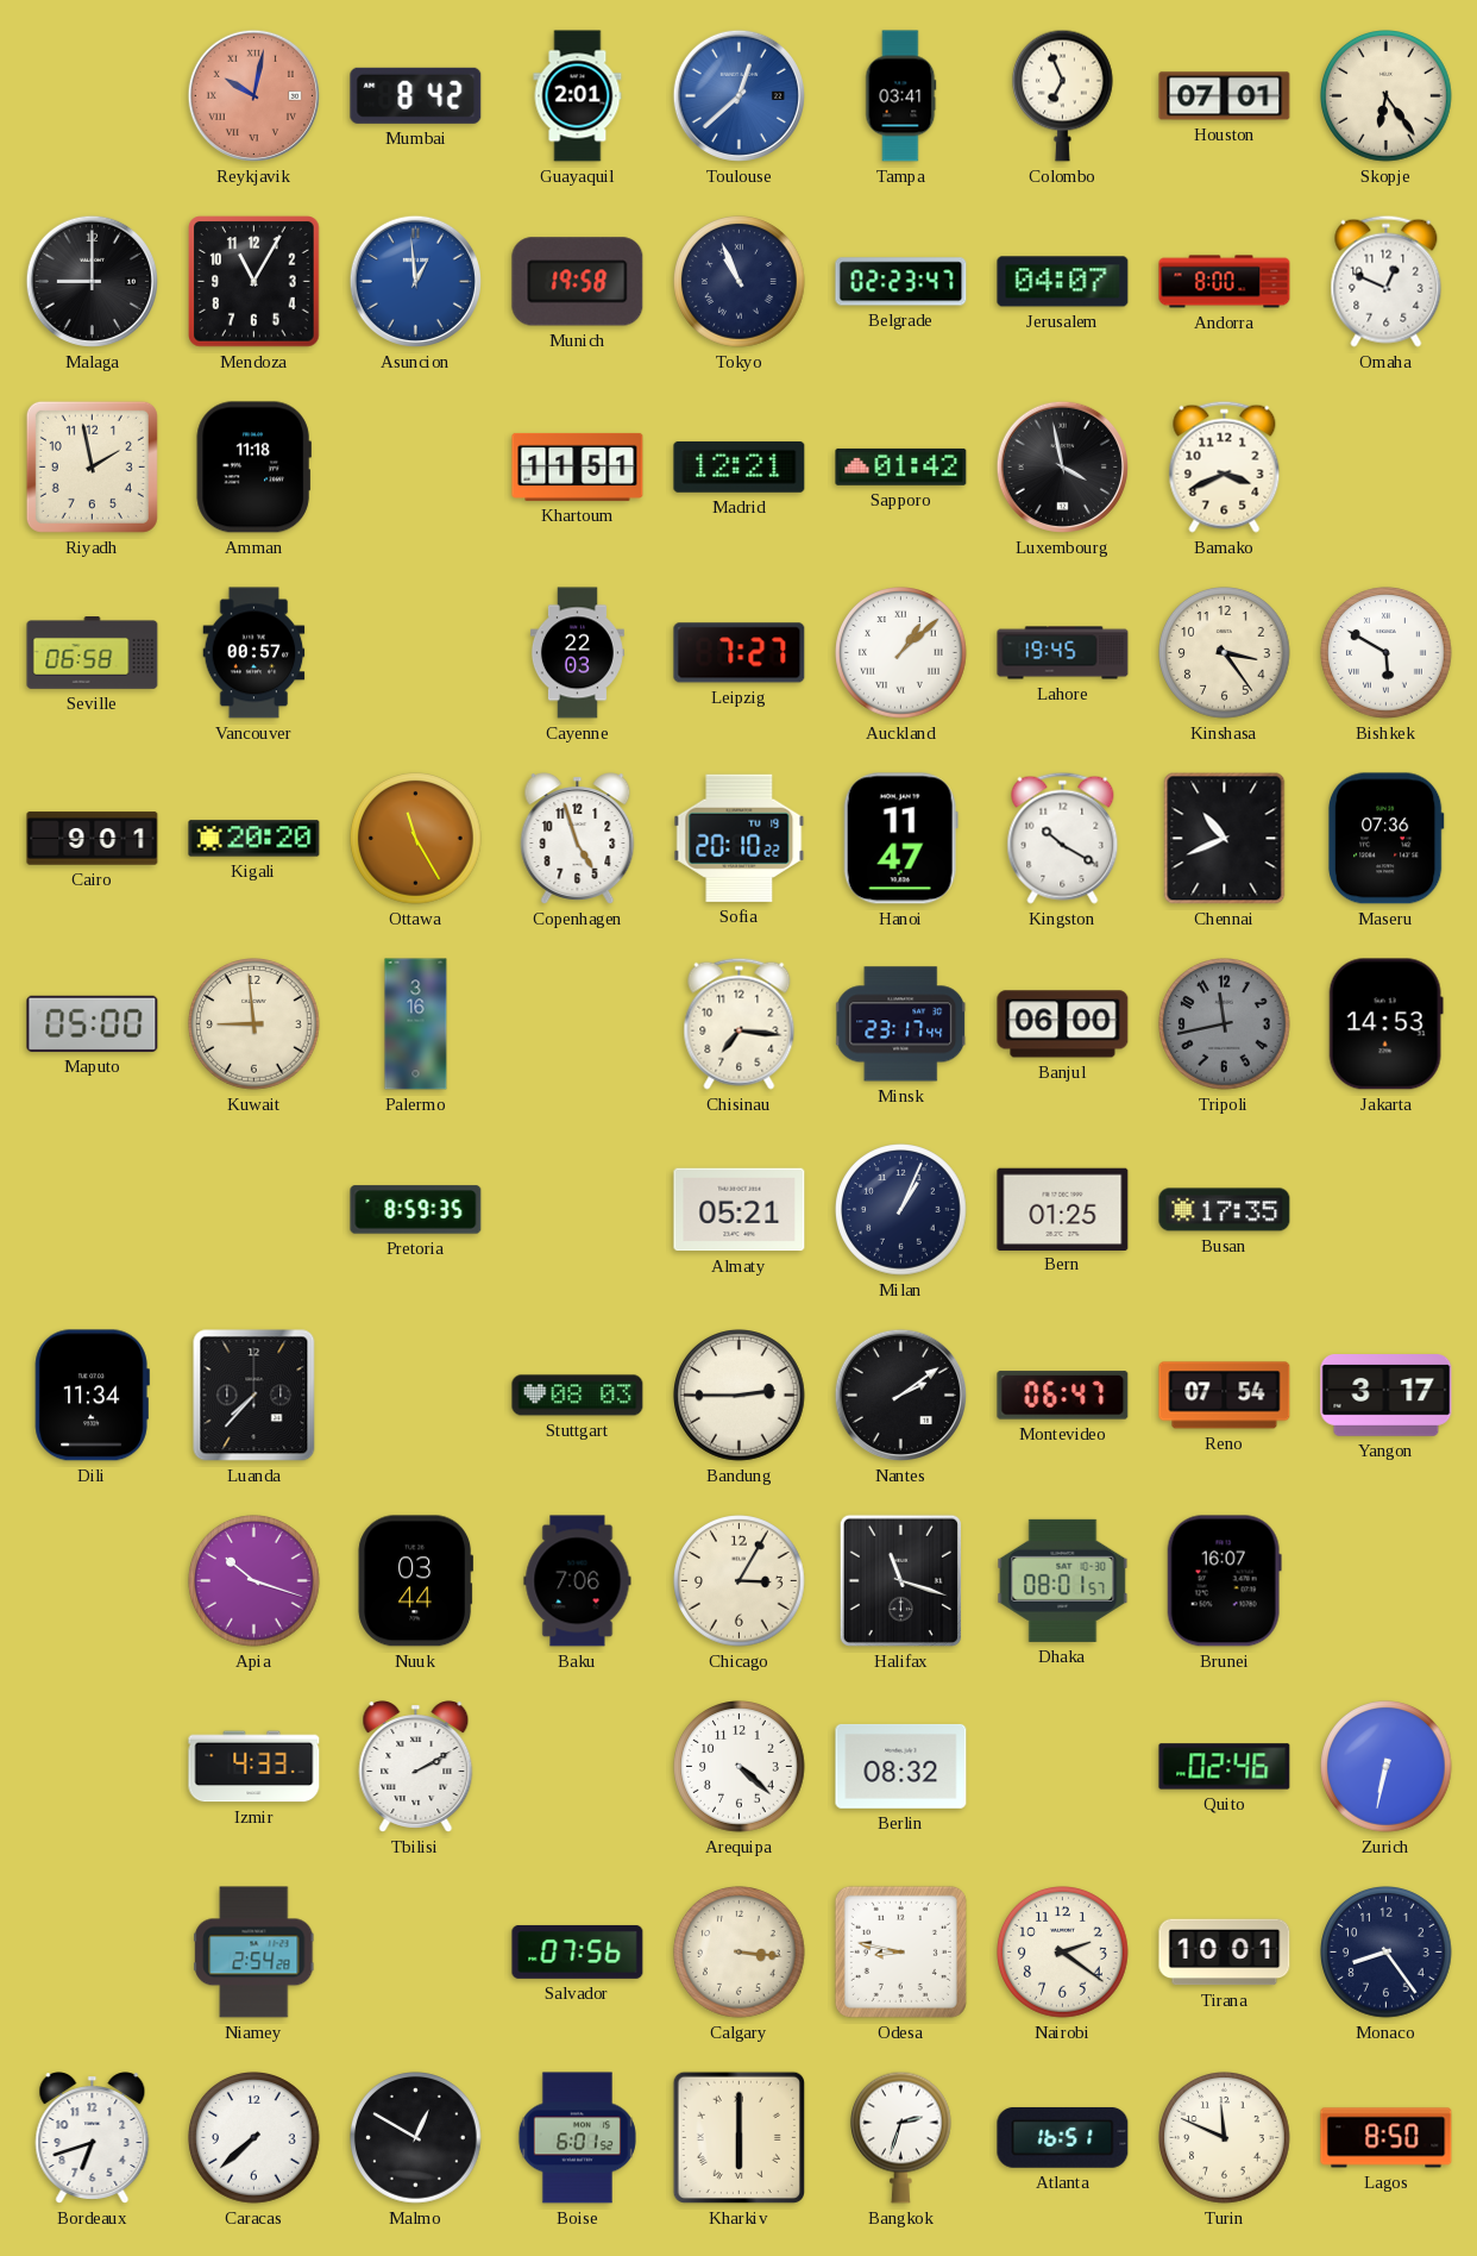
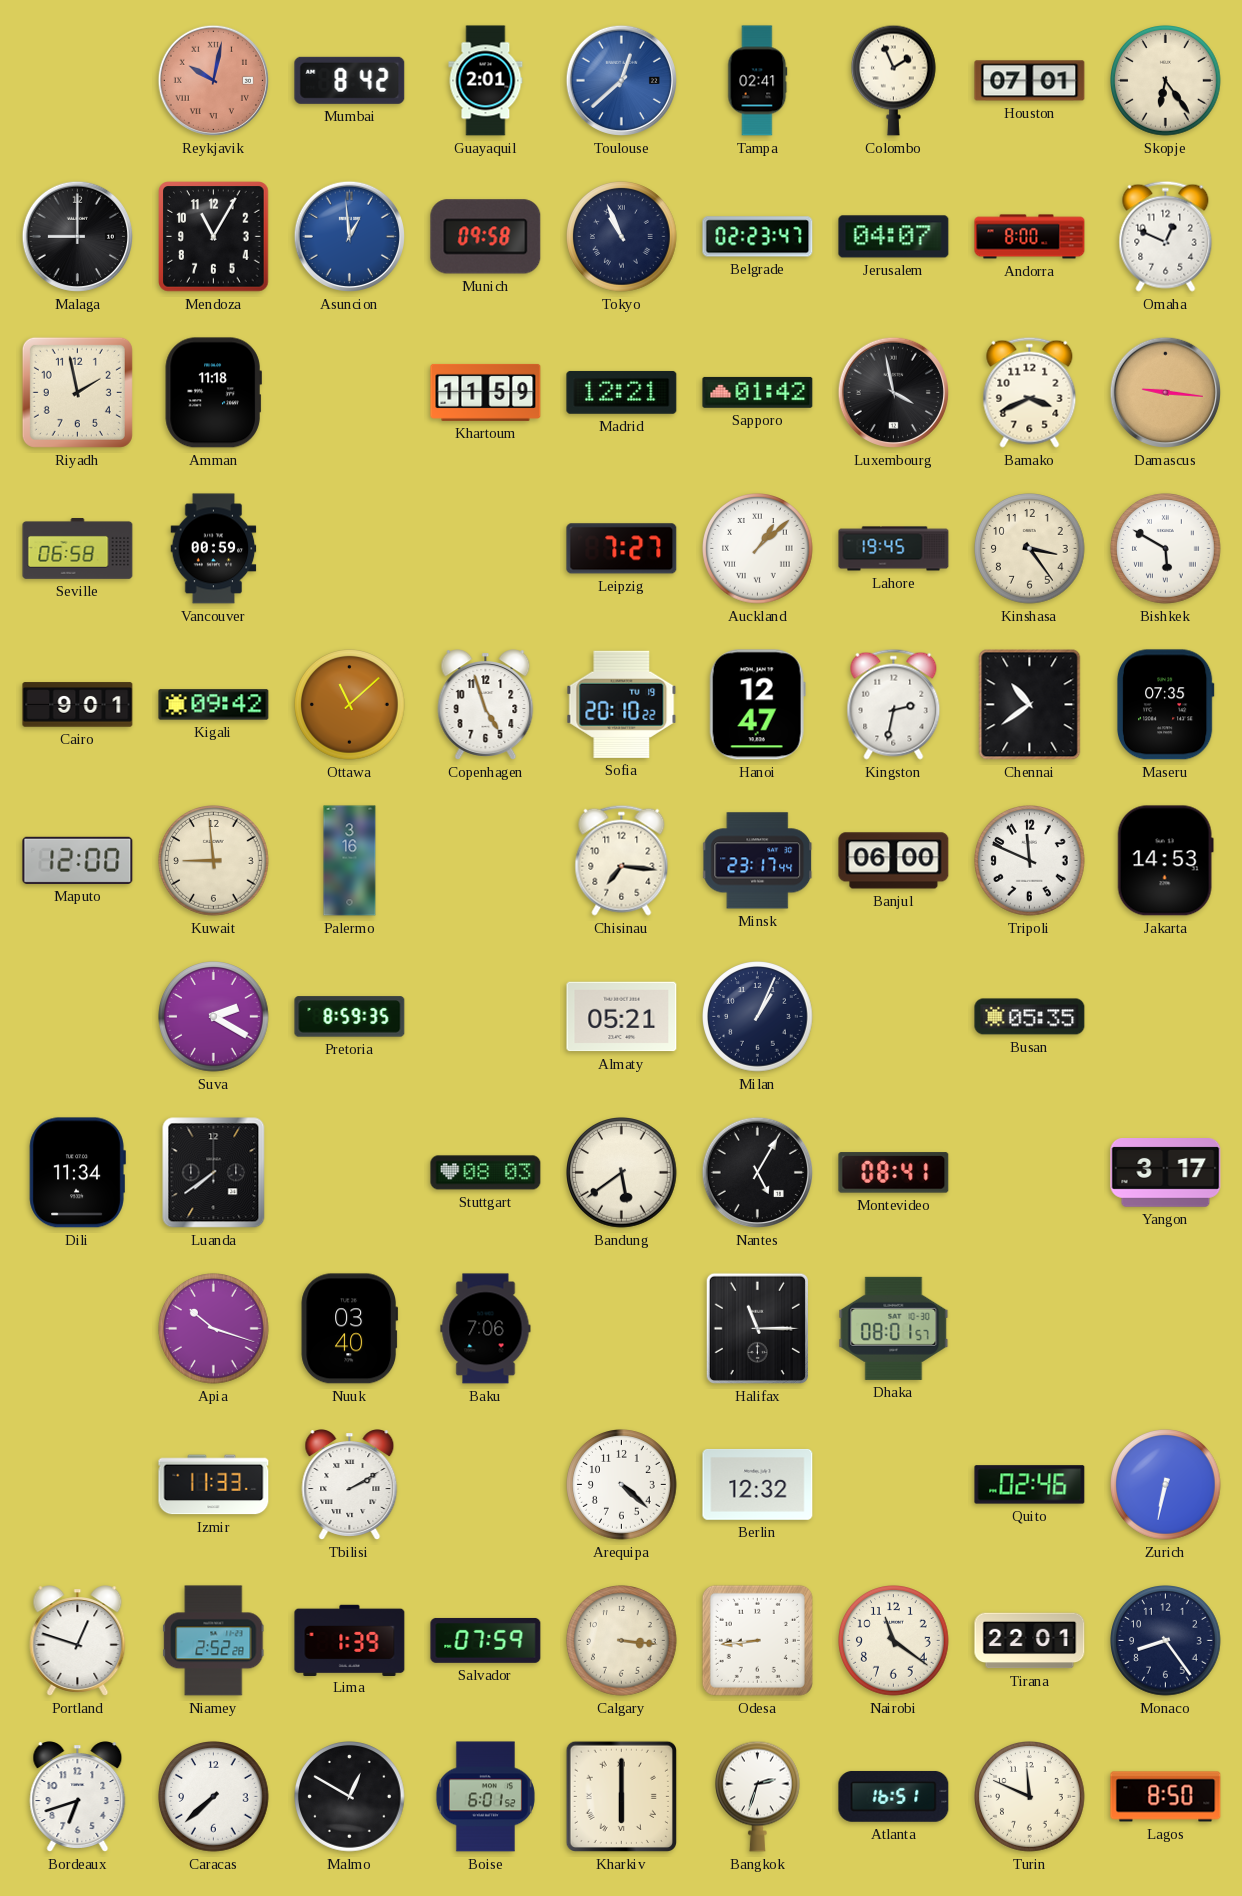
Tampa: 03:41 -> 02:41
Colombo: 6:56 -> 1:56
Munich: 19:58 -> 09:58
Khartoum: 11:51 -> 11:59
Damascus: none -> 9:16
Vancouver: 00:57 -> 00:59
Cayenne: 22:03 -> none
Kigali: 20:20 -> 09:42
Ottawa: 11:25 -> 11:08
Hanoi: 11:47 -> 12:47
Kingston: 10:20 -> 2:32
Chennai: 10:41 -> 10:39
Maseru: 07:36 -> 07:35
Maputo: 05:00 -> 12:00
Tripoli: 11:43 -> 11:49
Tripoli dial: grey -> white
Suva: none -> 2:20
Bern: 01:25 -> none
Busan: 17:35 -> 05:35
Luanda: 7:37 -> 7:39
Bandung: 2:45 -> 5:39
Nantes: 2:09 -> 5:05
Montevideo: 06:47 -> 08:41
Reno: 07:54 -> none
Nuuk: 03:44 -> 03:40
Chicago: 3:05 -> none
Halifax: 11:18 -> 11:15
Brunei: 16:07 -> none
Izmir: 4:33 -> 11:33
Berlin: 08:32 -> 12:32
Portland: none -> 12:48
Niamey: 2:54 -> 2:52
Lima: none -> 1:39
Salvador: 07:56 -> 07:59
Odesa: 8:47 -> 8:44
Nairobi: 2:21 -> 11:21
Tirana: 10:01 -> 22:01
